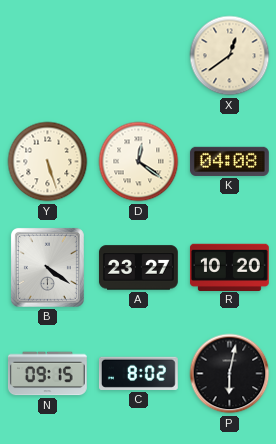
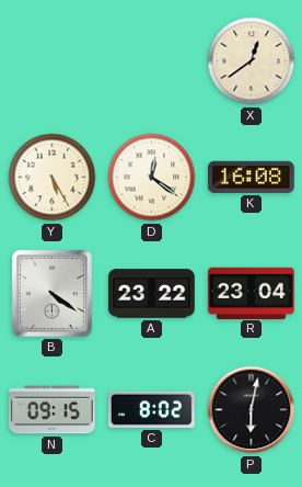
Y: 5:27 -> 5:25
K: 04:08 -> 16:08
A: 23:27 -> 23:22
R: 10:20 -> 23:04
